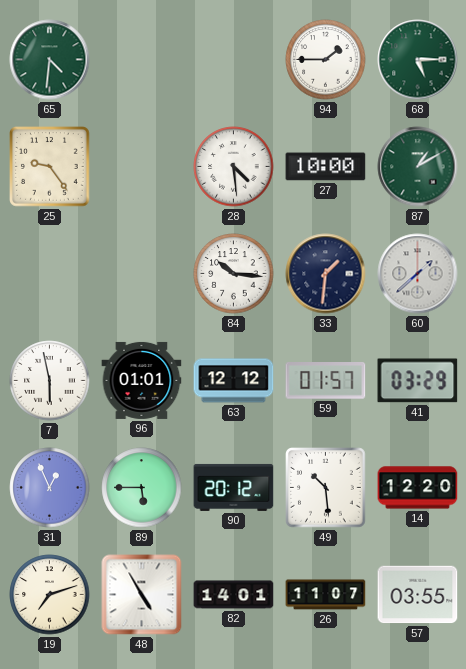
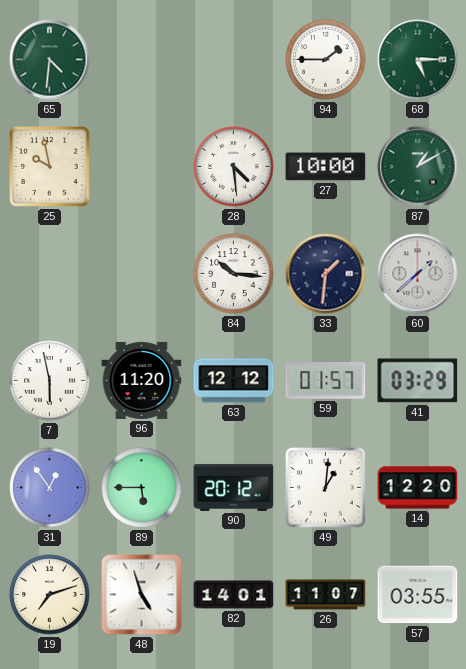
25: 9:24 -> 9:58
96: 01:01 -> 11:20
31: 12:56 -> 12:54
49: 10:29 -> 1:01
48: 4:55 -> 4:57
